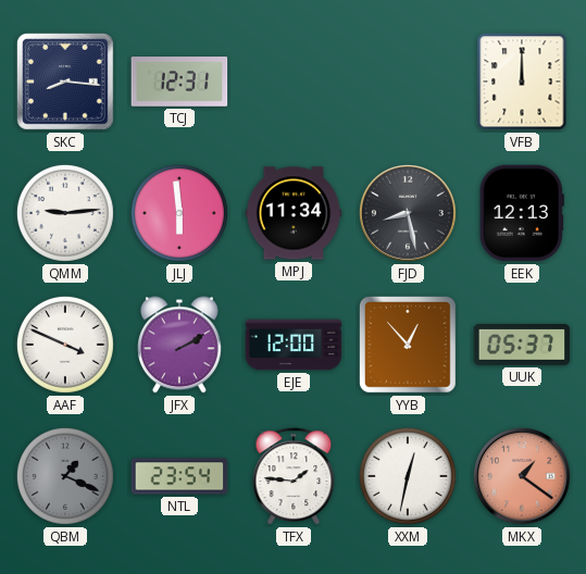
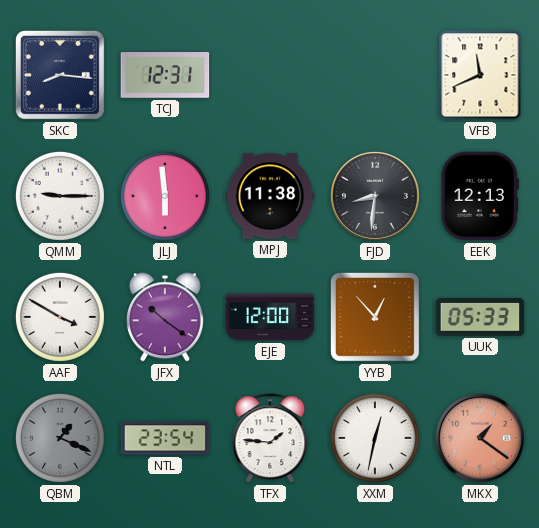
VFB: 12:00 -> 11:41
QMM: 9:14 -> 9:15
MPJ: 11:34 -> 11:38
FJD: 8:28 -> 8:31
AAF: 3:49 -> 3:50
JFX: 2:10 -> 10:21
UUK: 05:37 -> 05:33
